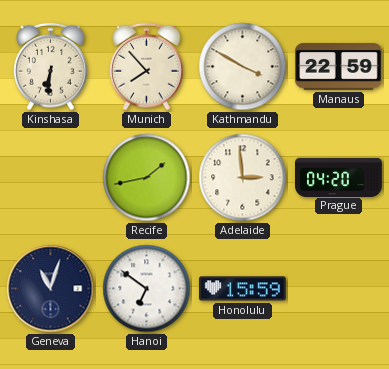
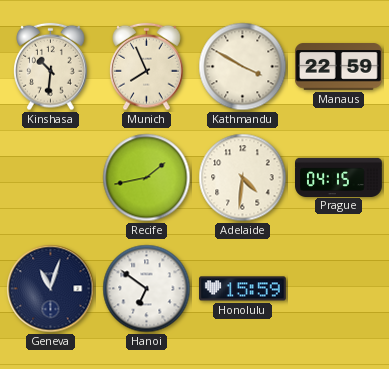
Kinshasa: 6:31 -> 10:31
Munich: 7:53 -> 7:56
Adelaide: 2:59 -> 4:31
Prague: 04:20 -> 04:15
